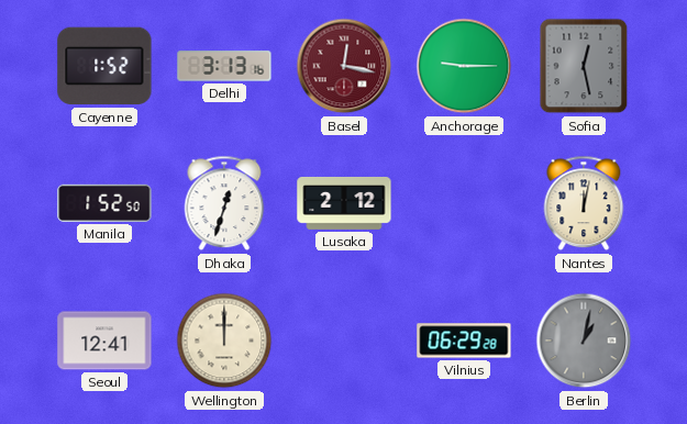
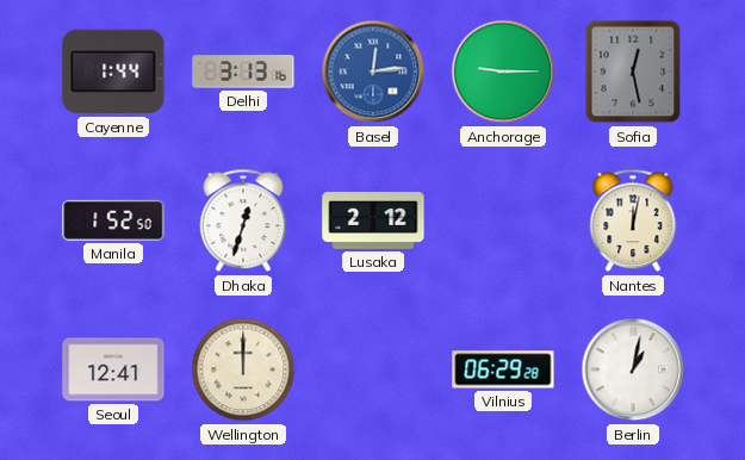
Cayenne: 1:52 -> 1:44
Basel: 12:17 -> 12:14
Basel dial: burgundy -> blue
Berlin dial: grey -> white
